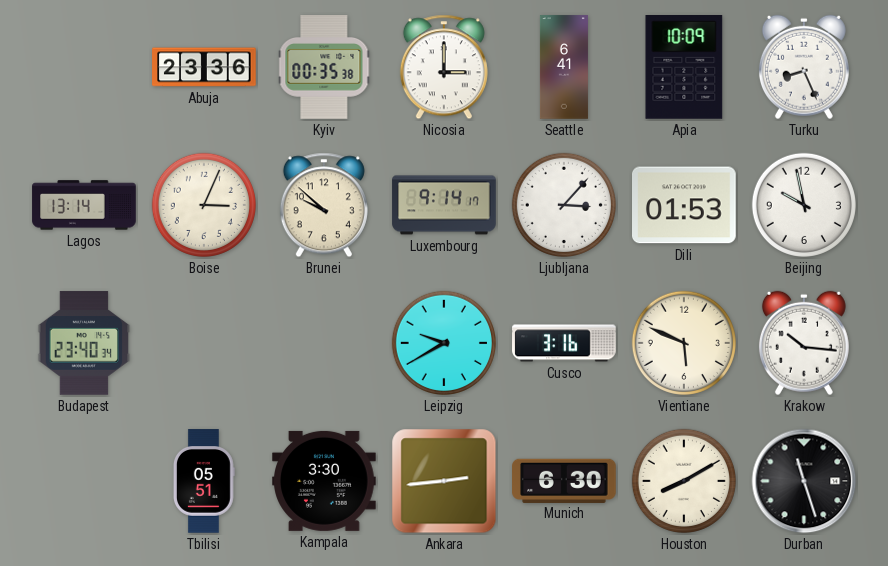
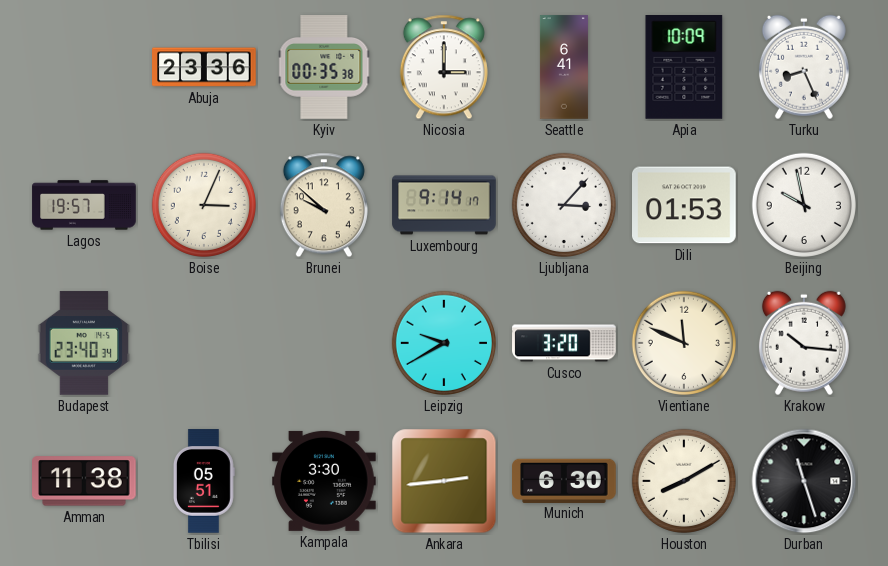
Lagos: 13:14 -> 19:57
Cusco: 3:16 -> 3:20
Vientiane: 5:49 -> 11:49
Amman: none -> 11:38
